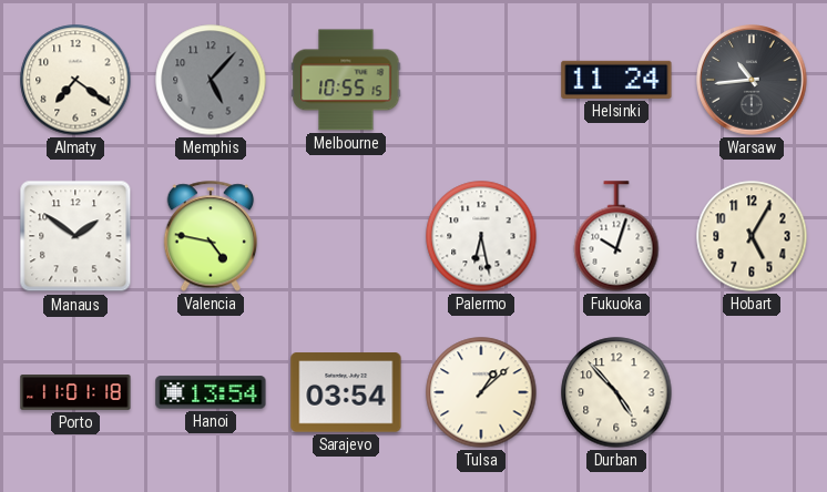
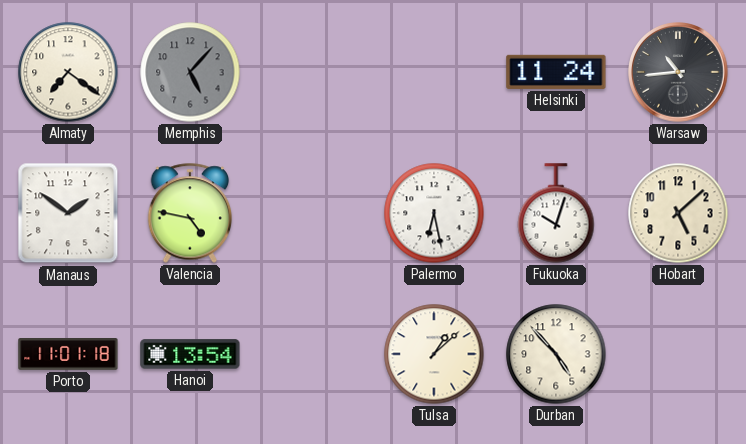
Melbourne: 10:55 -> none
Hobart: 5:05 -> 5:08
Sarajevo: 03:54 -> none
